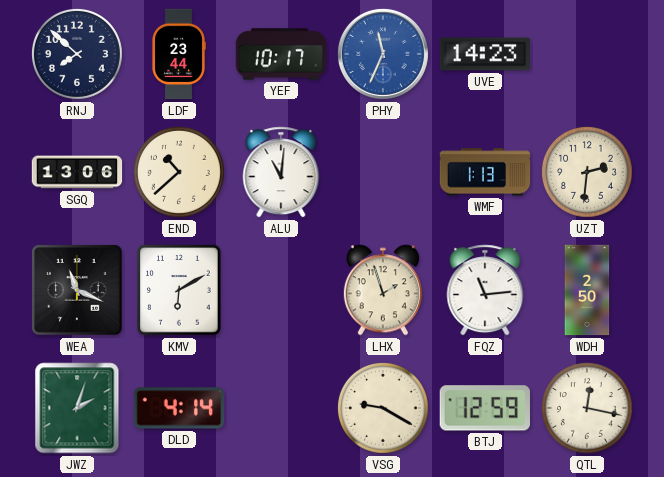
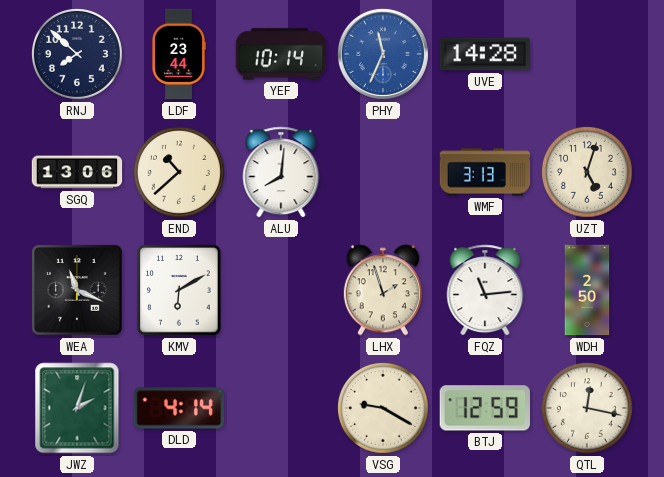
YEF: 10:17 -> 10:14
UVE: 14:23 -> 14:28
ALU: 11:01 -> 8:01
WMF: 1:13 -> 3:13
UZT: 2:31 -> 5:03
